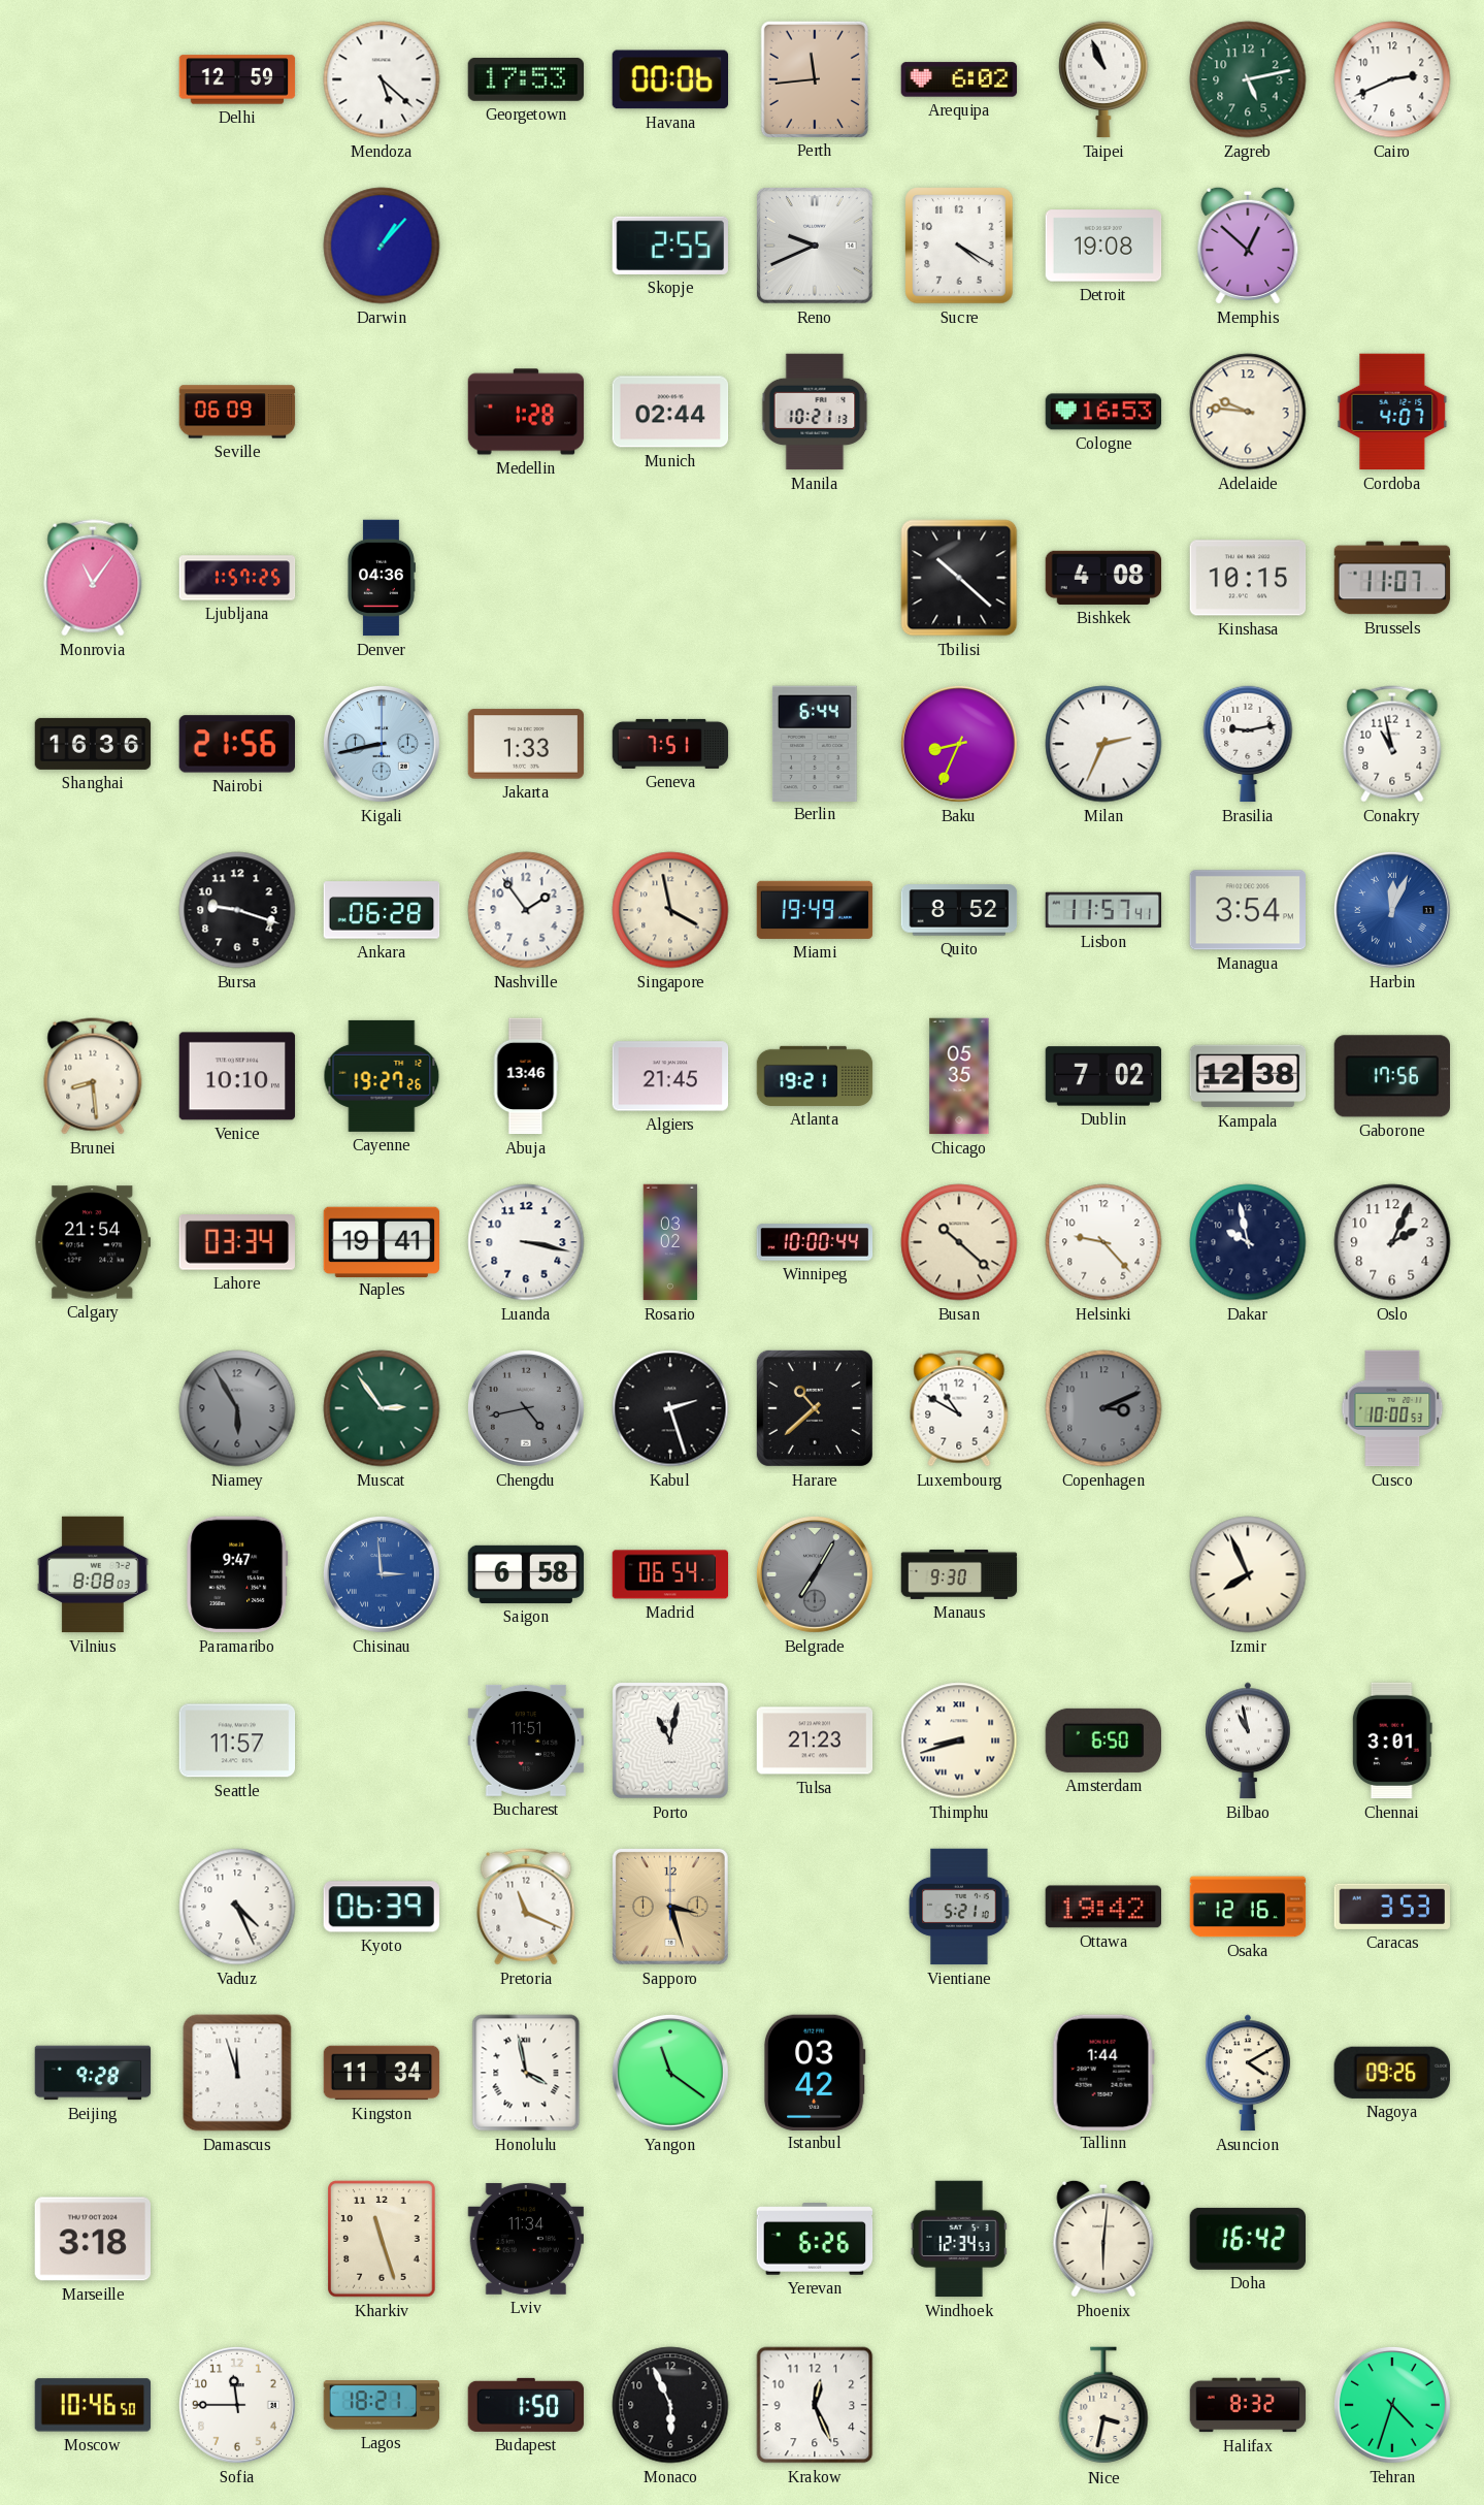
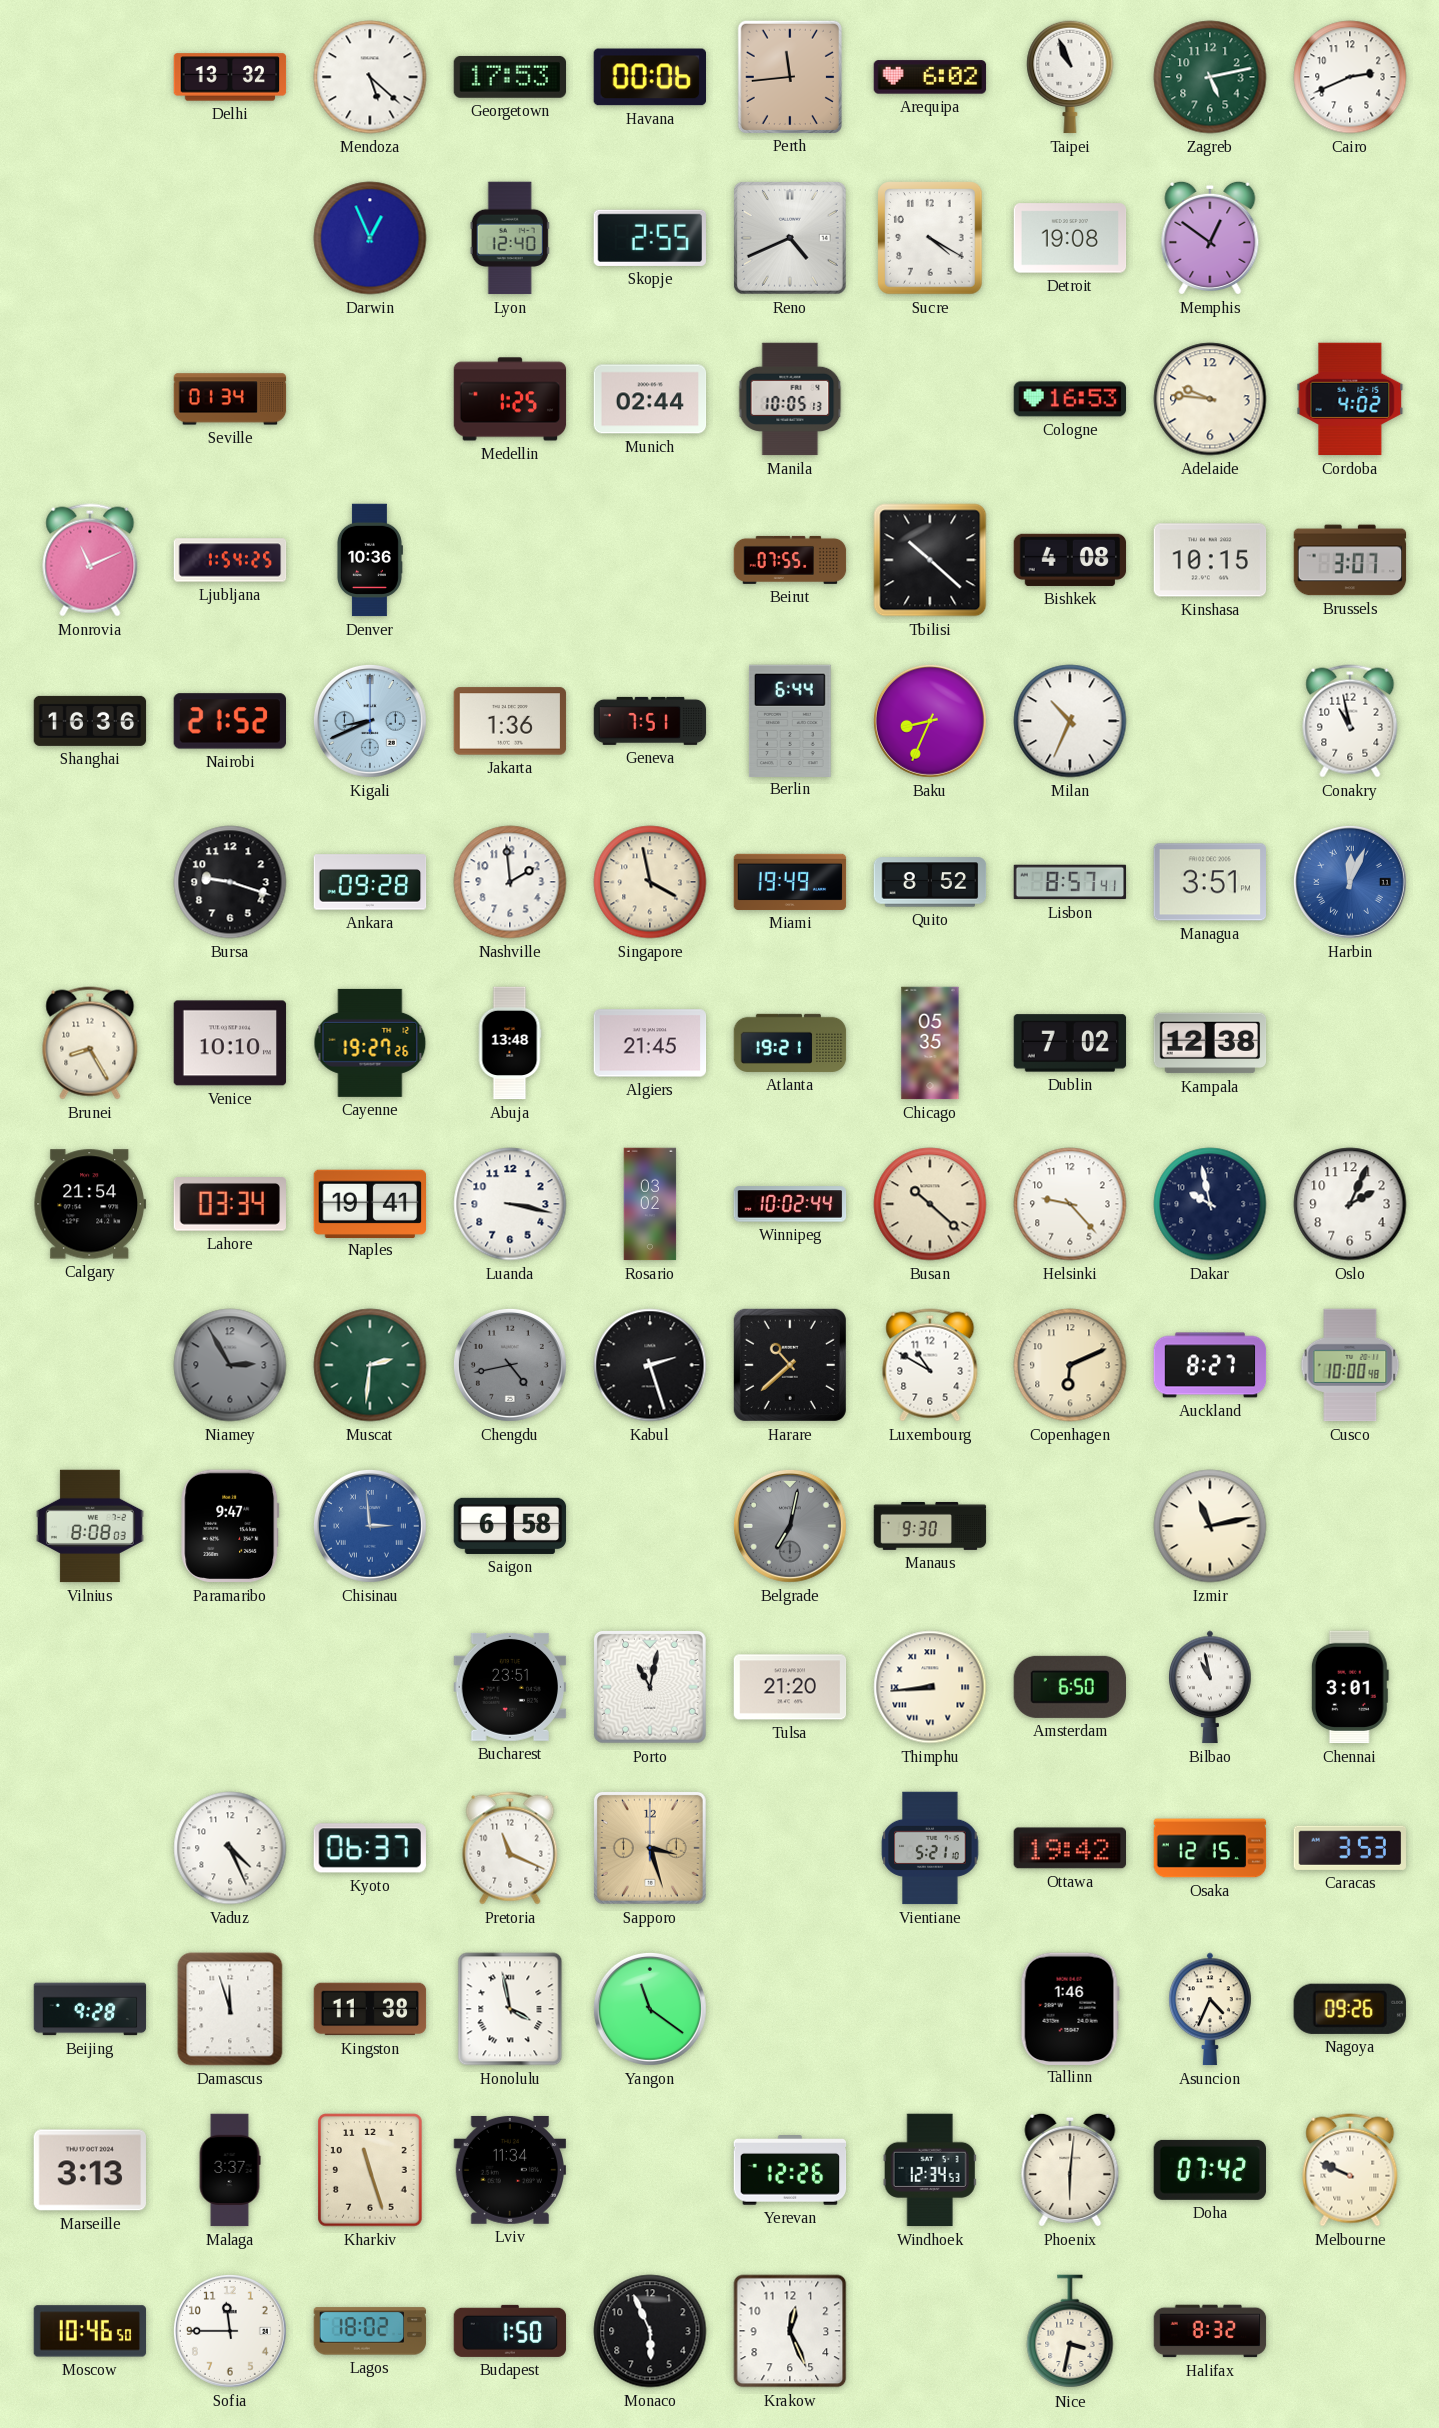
Delhi: 12:59 -> 13:32
Darwin: 1:07 -> 12:56
Lyon: none -> 12:40
Reno: 9:41 -> 4:41
Memphis: 12:52 -> 12:51
Seville: 06:09 -> 01:34
Medellin: 1:28 -> 1:25
Manila: 10:21 -> 10:05
Cordoba: 4:07 -> 4:02
Monrovia: 11:06 -> 11:11
Ljubljana: 1:57 -> 1:54
Denver: 04:36 -> 10:36
Beirut: none -> 07:55
Brussels: 11:07 -> 3:07
Nairobi: 21:56 -> 21:52
Kigali: 8:43 -> 8:41
Jakarta: 1:33 -> 1:36
Milan: 2:34 -> 10:34
Brasilia: 9:13 -> none
Ankara: 06:28 -> 09:28
Nashville: 1:54 -> 1:59
Lisbon: 11:57 -> 8:57
Managua: 3:54 -> 3:51
Brunei: 8:29 -> 8:25
Abuja: 13:46 -> 13:48
Gaborone: 17:56 -> none
Winnipeg: 10:00 -> 10:02
Niamey: 5:55 -> 2:55
Muscat: 2:54 -> 2:31
Copenhagen: 3:11 -> 6:11
Copenhagen dial: grey -> cream
Auckland: none -> 8:27
Cusco: 10:00:53 -> 10:00:48
Madrid: 06:54 -> none
Belgrade: 7:05 -> 7:02
Izmir: 7:56 -> 11:13
Seattle: 11:57 -> none
Bucharest: 11:51 -> 23:51
Tulsa: 21:23 -> 21:20
Thimphu: 8:42 -> 8:44
Kyoto: 06:39 -> 06:37
Osaka: 12:16 -> 12:15
Kingston: 11:34 -> 11:38
Istanbul: 03:42 -> none
Tallinn: 1:44 -> 1:46
Asuncion: 4:10 -> 4:34
Marseille: 3:18 -> 3:13
Malaga: none -> 3:37
Yerevan: 6:26 -> 12:26
Doha: 16:42 -> 07:42
Melbourne: none -> 9:49
Lagos: 18:21 -> 18:02
Tehran: 4:33 -> none
